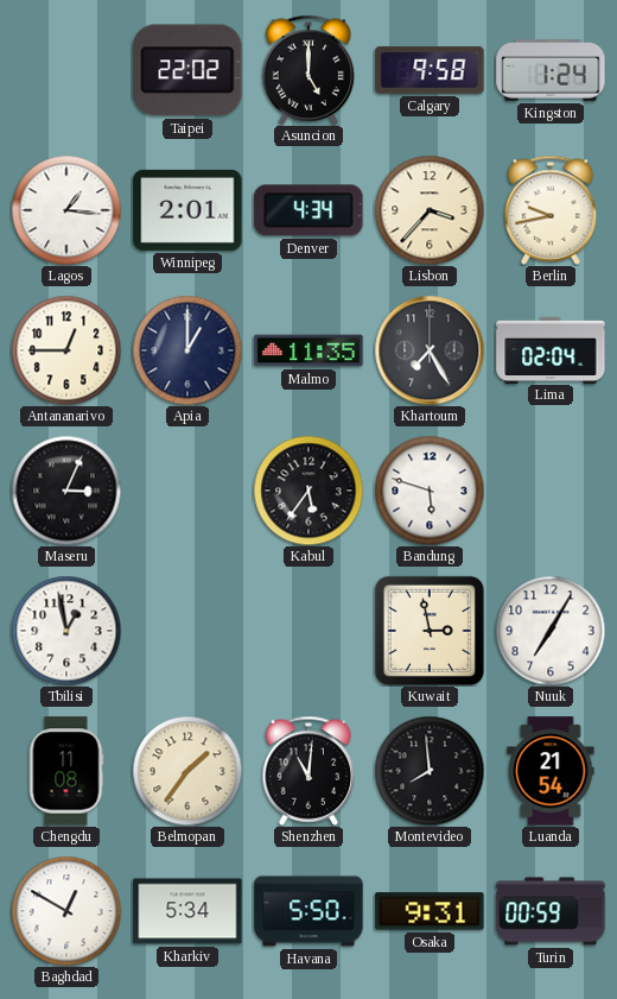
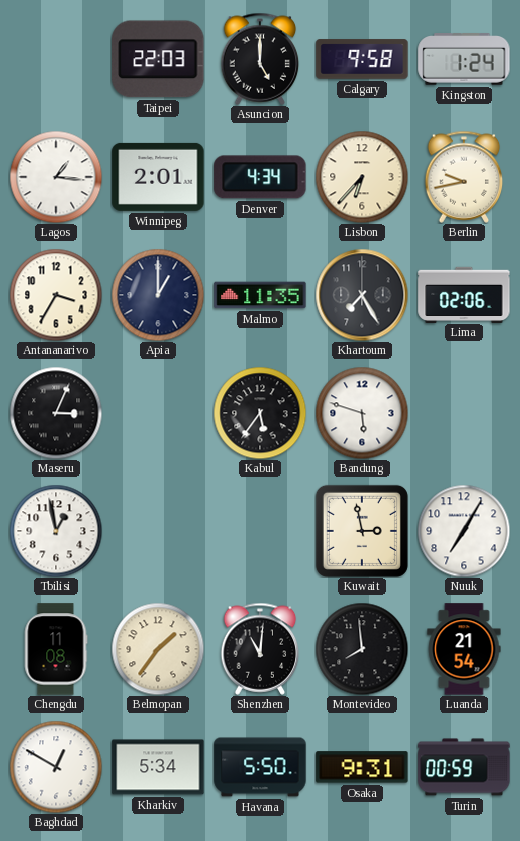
Taipei: 22:02 -> 22:03
Lisbon: 3:37 -> 6:37
Antananarivo: 12:45 -> 3:35
Lima: 02:04 -> 02:06
